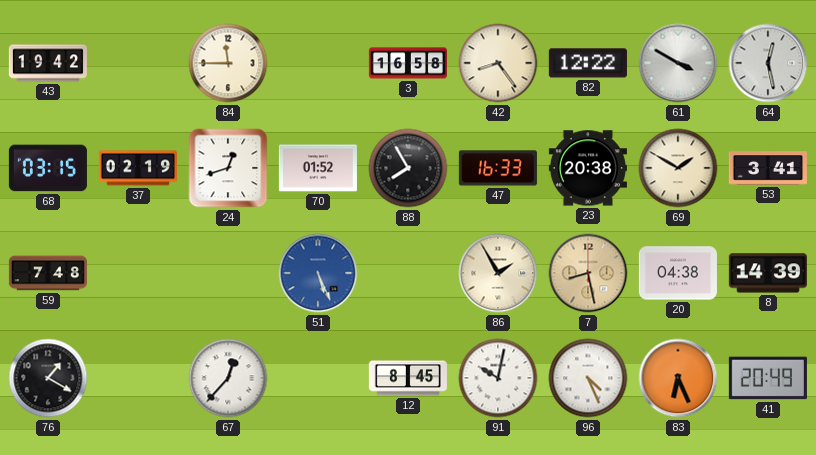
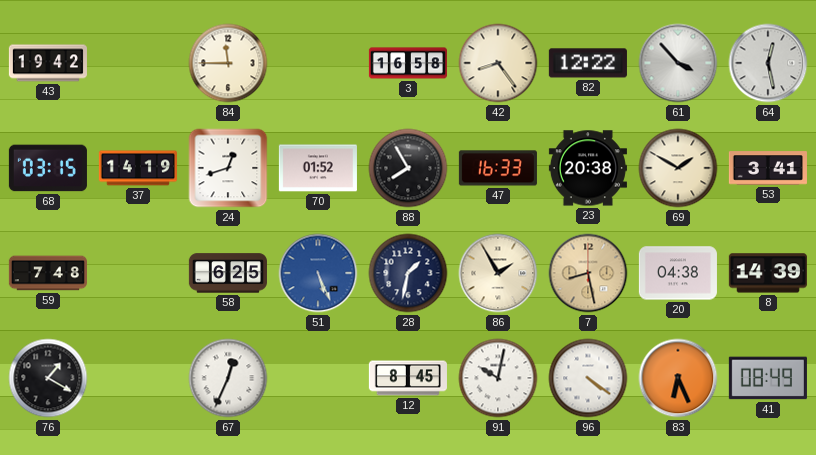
61: 3:50 -> 3:53
37: 02:19 -> 14:19
58: none -> 6:25
28: none -> 1:32
67: 12:37 -> 12:34
96: 4:26 -> 4:21
41: 20:49 -> 08:49
